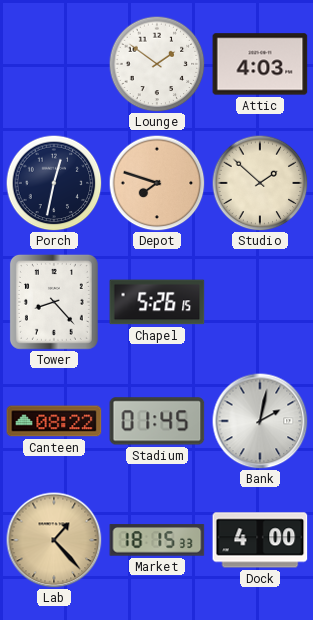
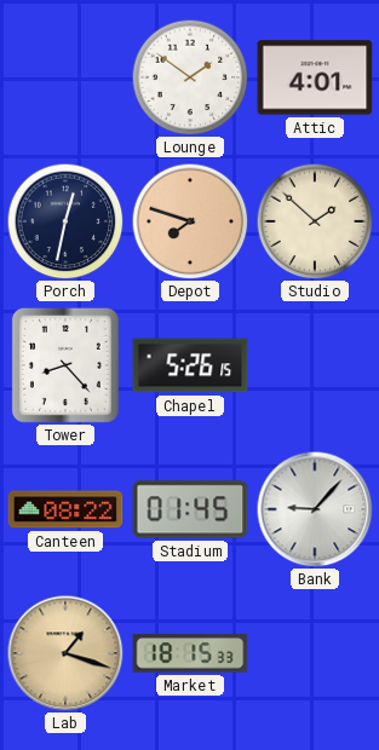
Attic: 4:03 -> 4:01
Bank: 2:02 -> 9:07
Lab: 1:23 -> 1:18
Dock: 4:00 -> none
